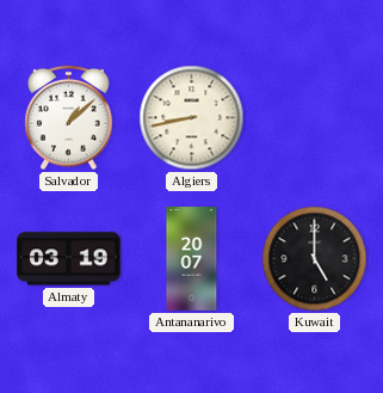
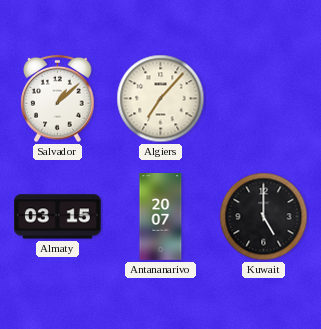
Algiers: 8:43 -> 7:07
Almaty: 03:19 -> 03:15
